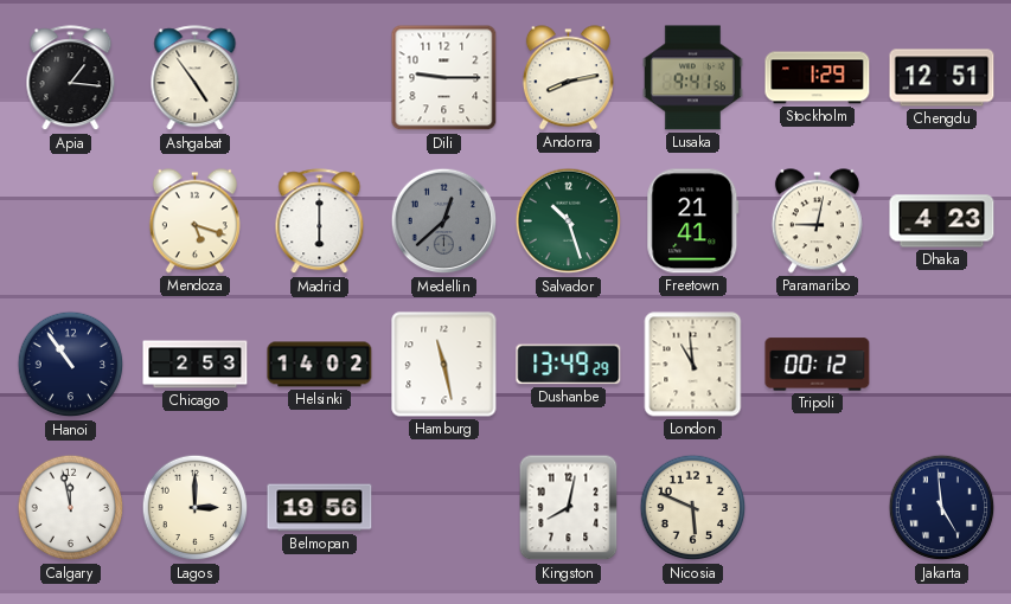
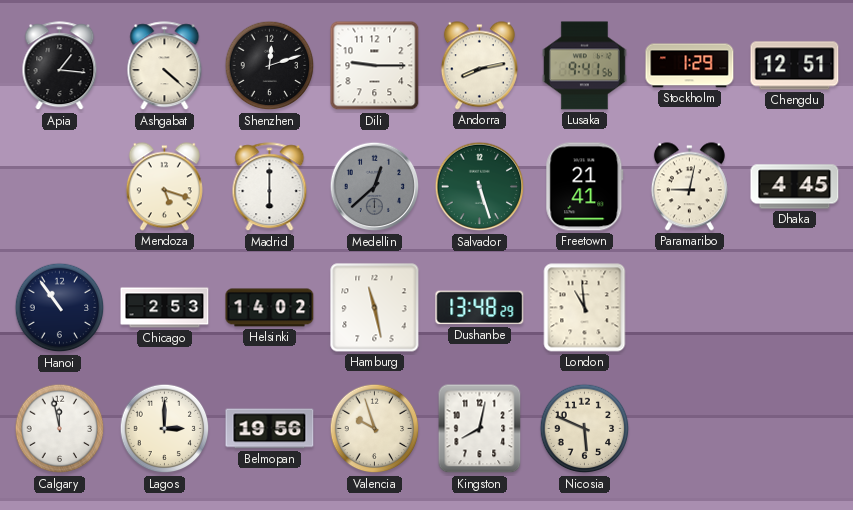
Ashgabat: 4:54 -> 4:22
Shenzhen: none -> 12:12
Salvador: 10:27 -> 5:27
Dhaka: 4:23 -> 4:45
Dushanbe: 13:49 -> 13:48
Tripoli: 00:12 -> none
Valencia: none -> 9:57
Jakarta: 4:59 -> none
